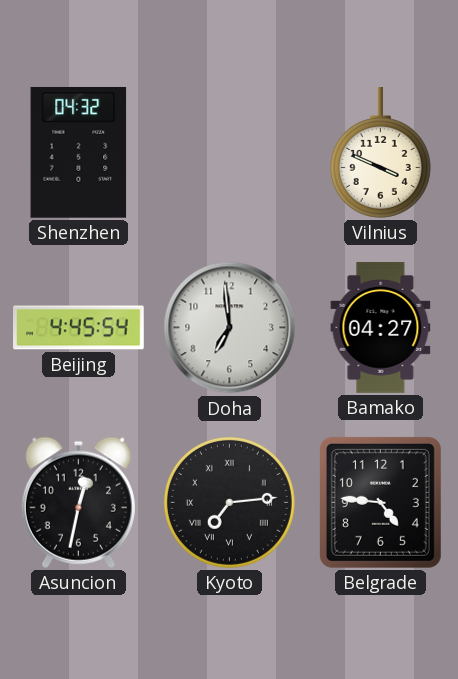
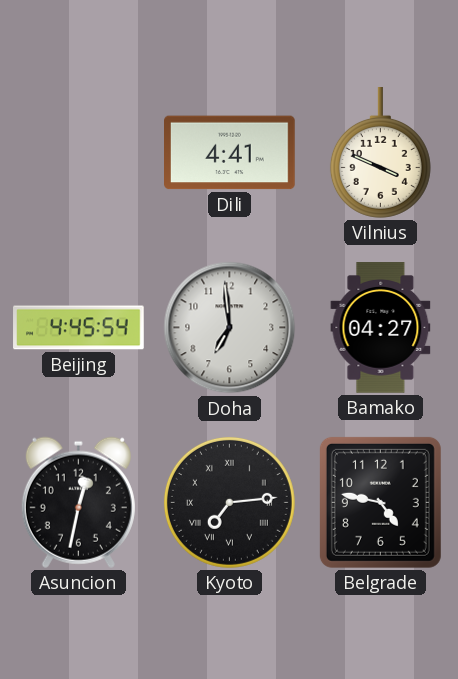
Shenzhen: 04:32 -> none
Dili: none -> 4:41
Belgrade: 4:46 -> 4:47
